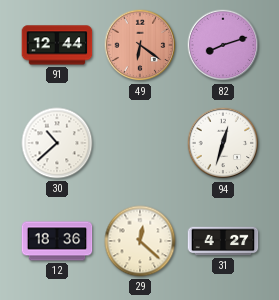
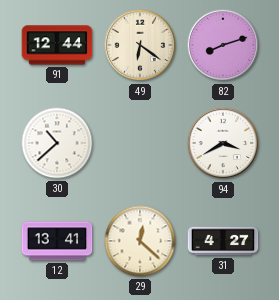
49 dial: salmon -> cream
94: 12:33 -> 3:40
12: 18:36 -> 13:41
